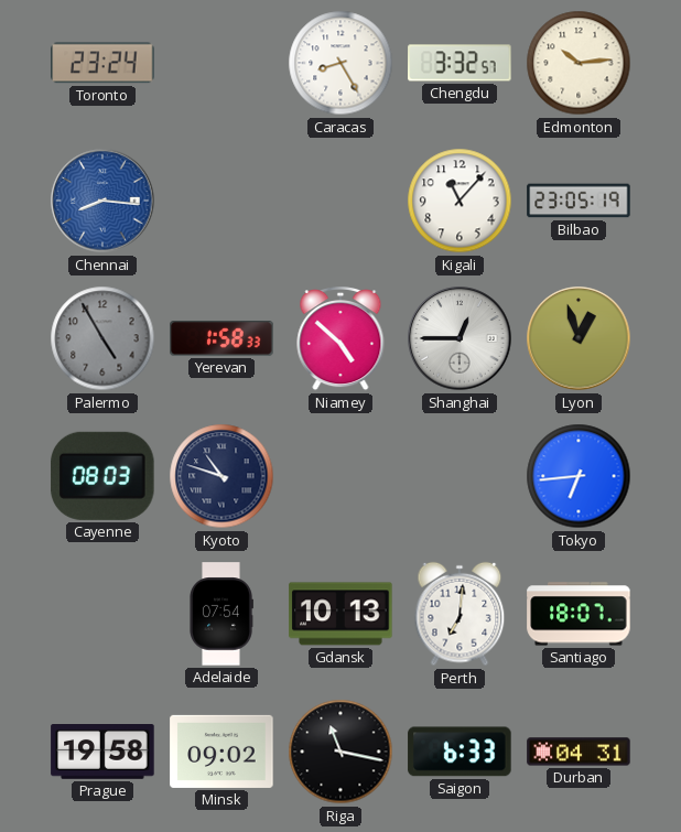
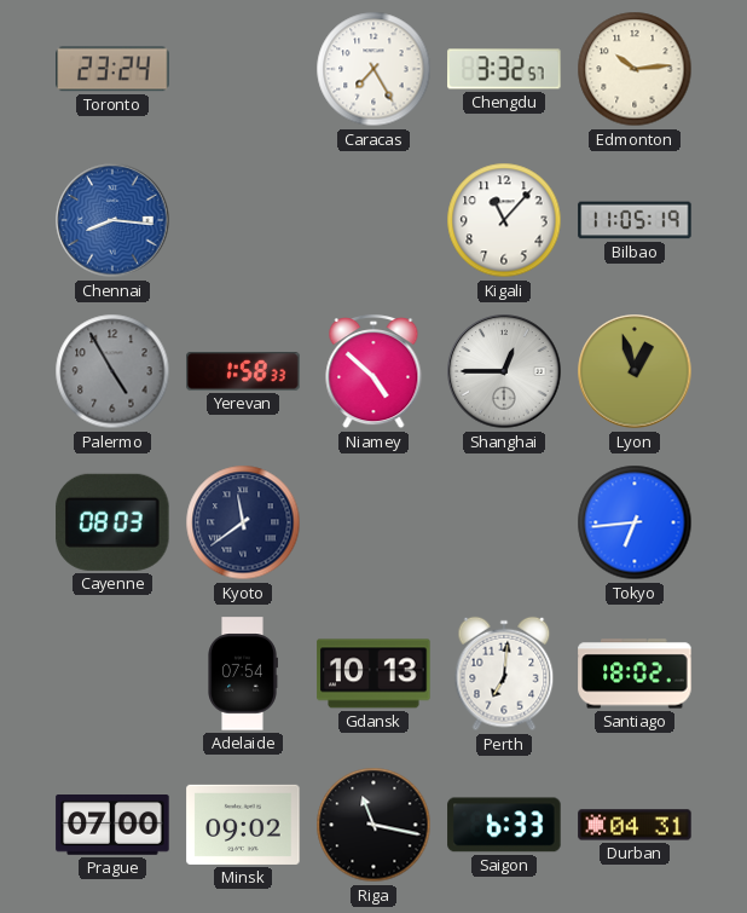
Caracas: 8:25 -> 7:25
Bilbao: 23:05 -> 11:05
Kyoto: 10:48 -> 11:39
Santiago: 18:07 -> 18:02
Prague: 19:58 -> 07:00
